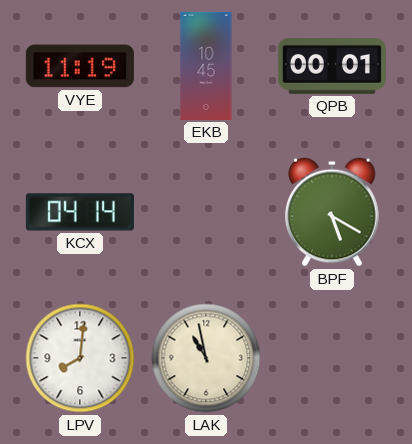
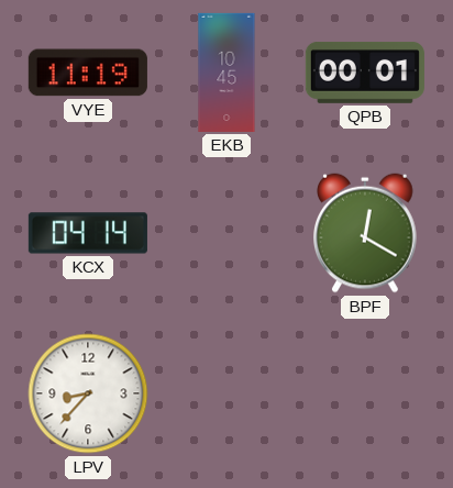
BPF: 5:20 -> 12:20
LPV: 8:01 -> 8:37
LAK: 10:58 -> none
